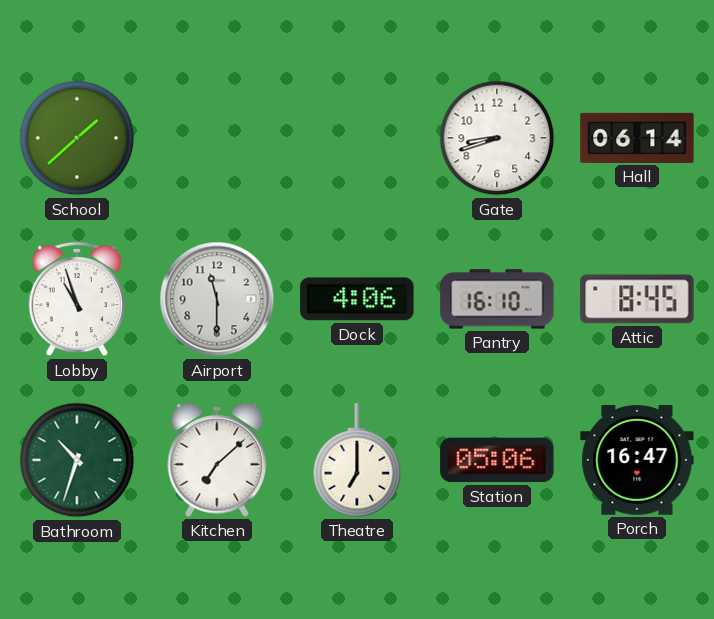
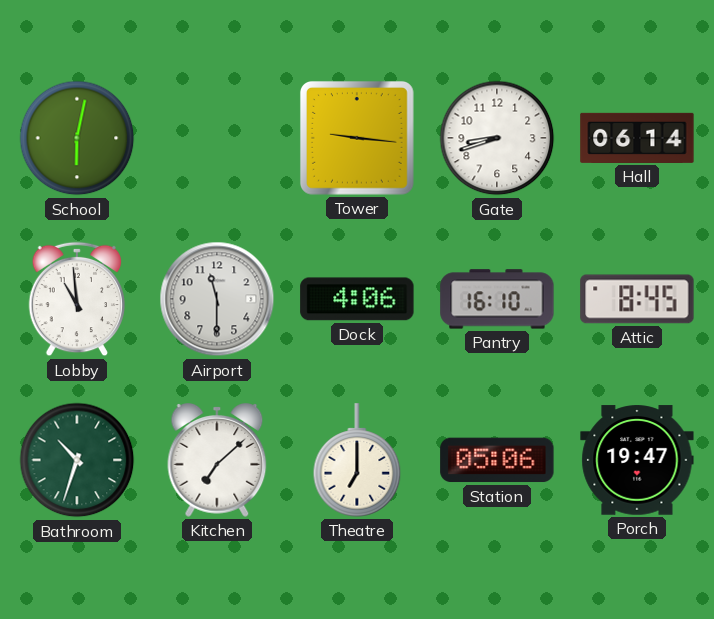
School: 1:38 -> 6:02
Tower: none -> 9:16
Lobby: 10:57 -> 10:59
Porch: 16:47 -> 19:47
